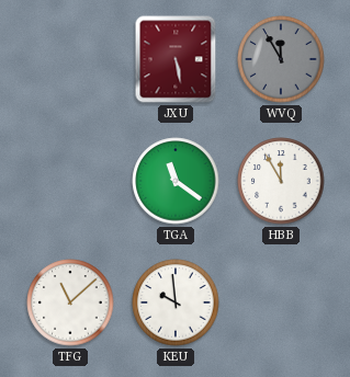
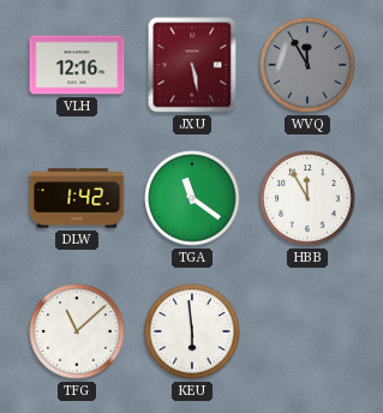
VLH: none -> 12:16
DLW: none -> 1:42
KEU: 9:59 -> 5:59
